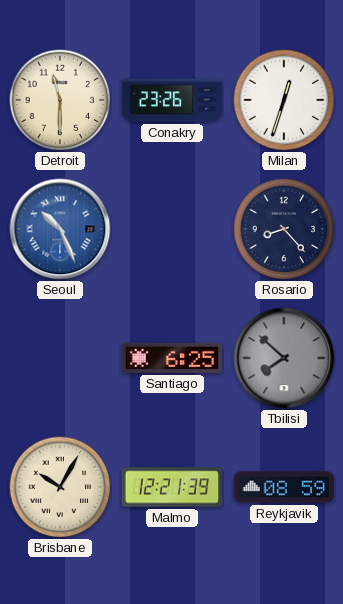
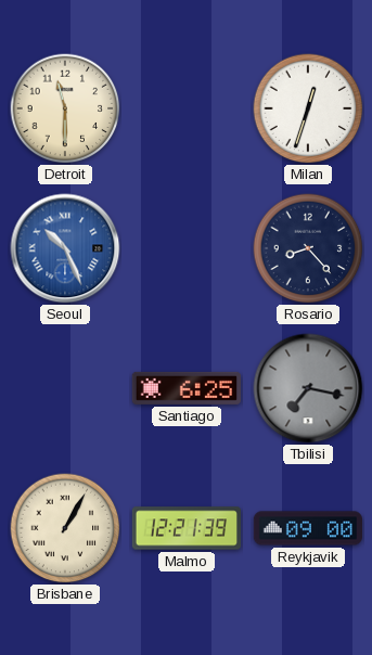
Conakry: 23:26 -> none
Tbilisi: 7:52 -> 7:17
Brisbane: 10:05 -> 1:05
Reykjavik: 08:59 -> 09:00
